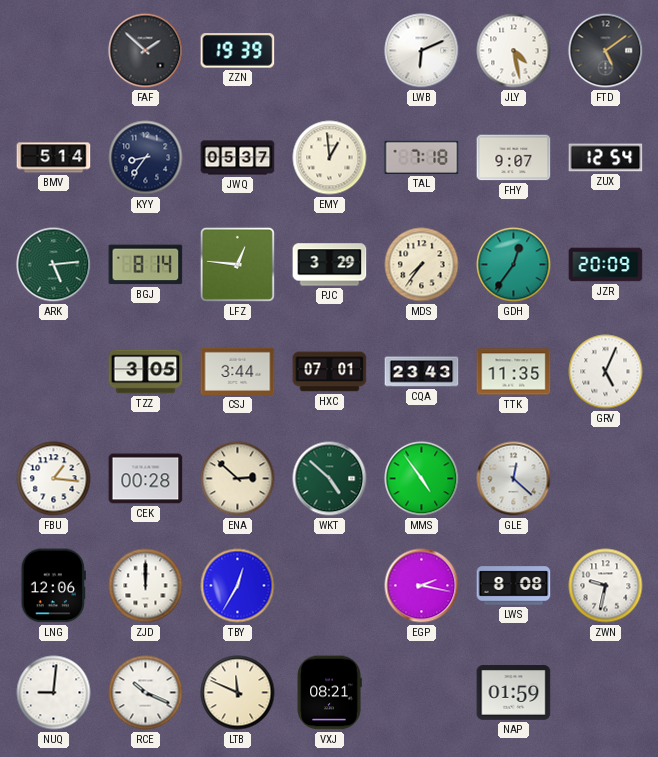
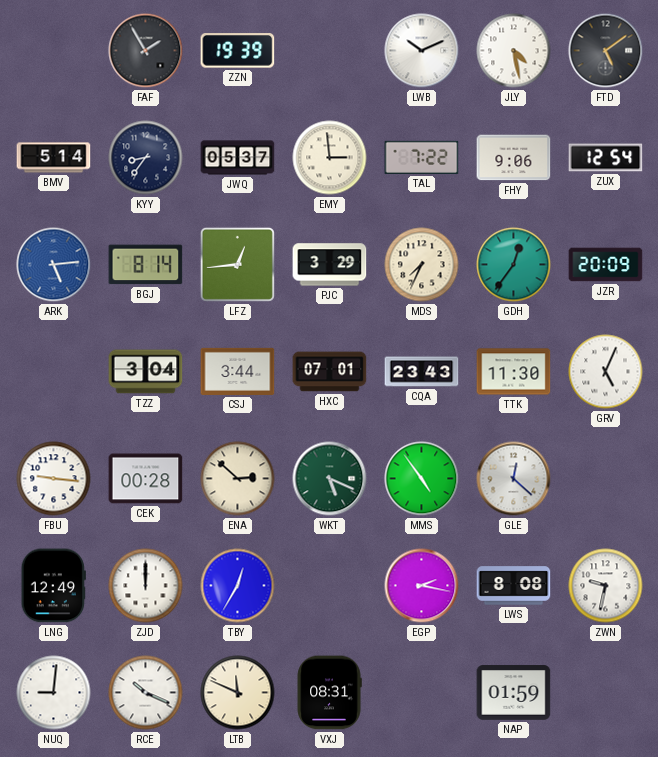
FAF: 1:52 -> 1:55
LWB: 6:11 -> 10:11
EMY: 12:59 -> 2:59
TAL: 7:18 -> 7:22
FHY: 9:07 -> 9:06
ARK dial: green -> blue
LFZ: 12:46 -> 12:44
MDS: 7:36 -> 7:34
TZZ: 3:05 -> 3:04
TTK: 11:35 -> 11:30
FBU: 1:16 -> 9:16
WKT: 4:52 -> 5:19
LNG: 12:06 -> 12:49
VXJ: 08:21 -> 08:31
